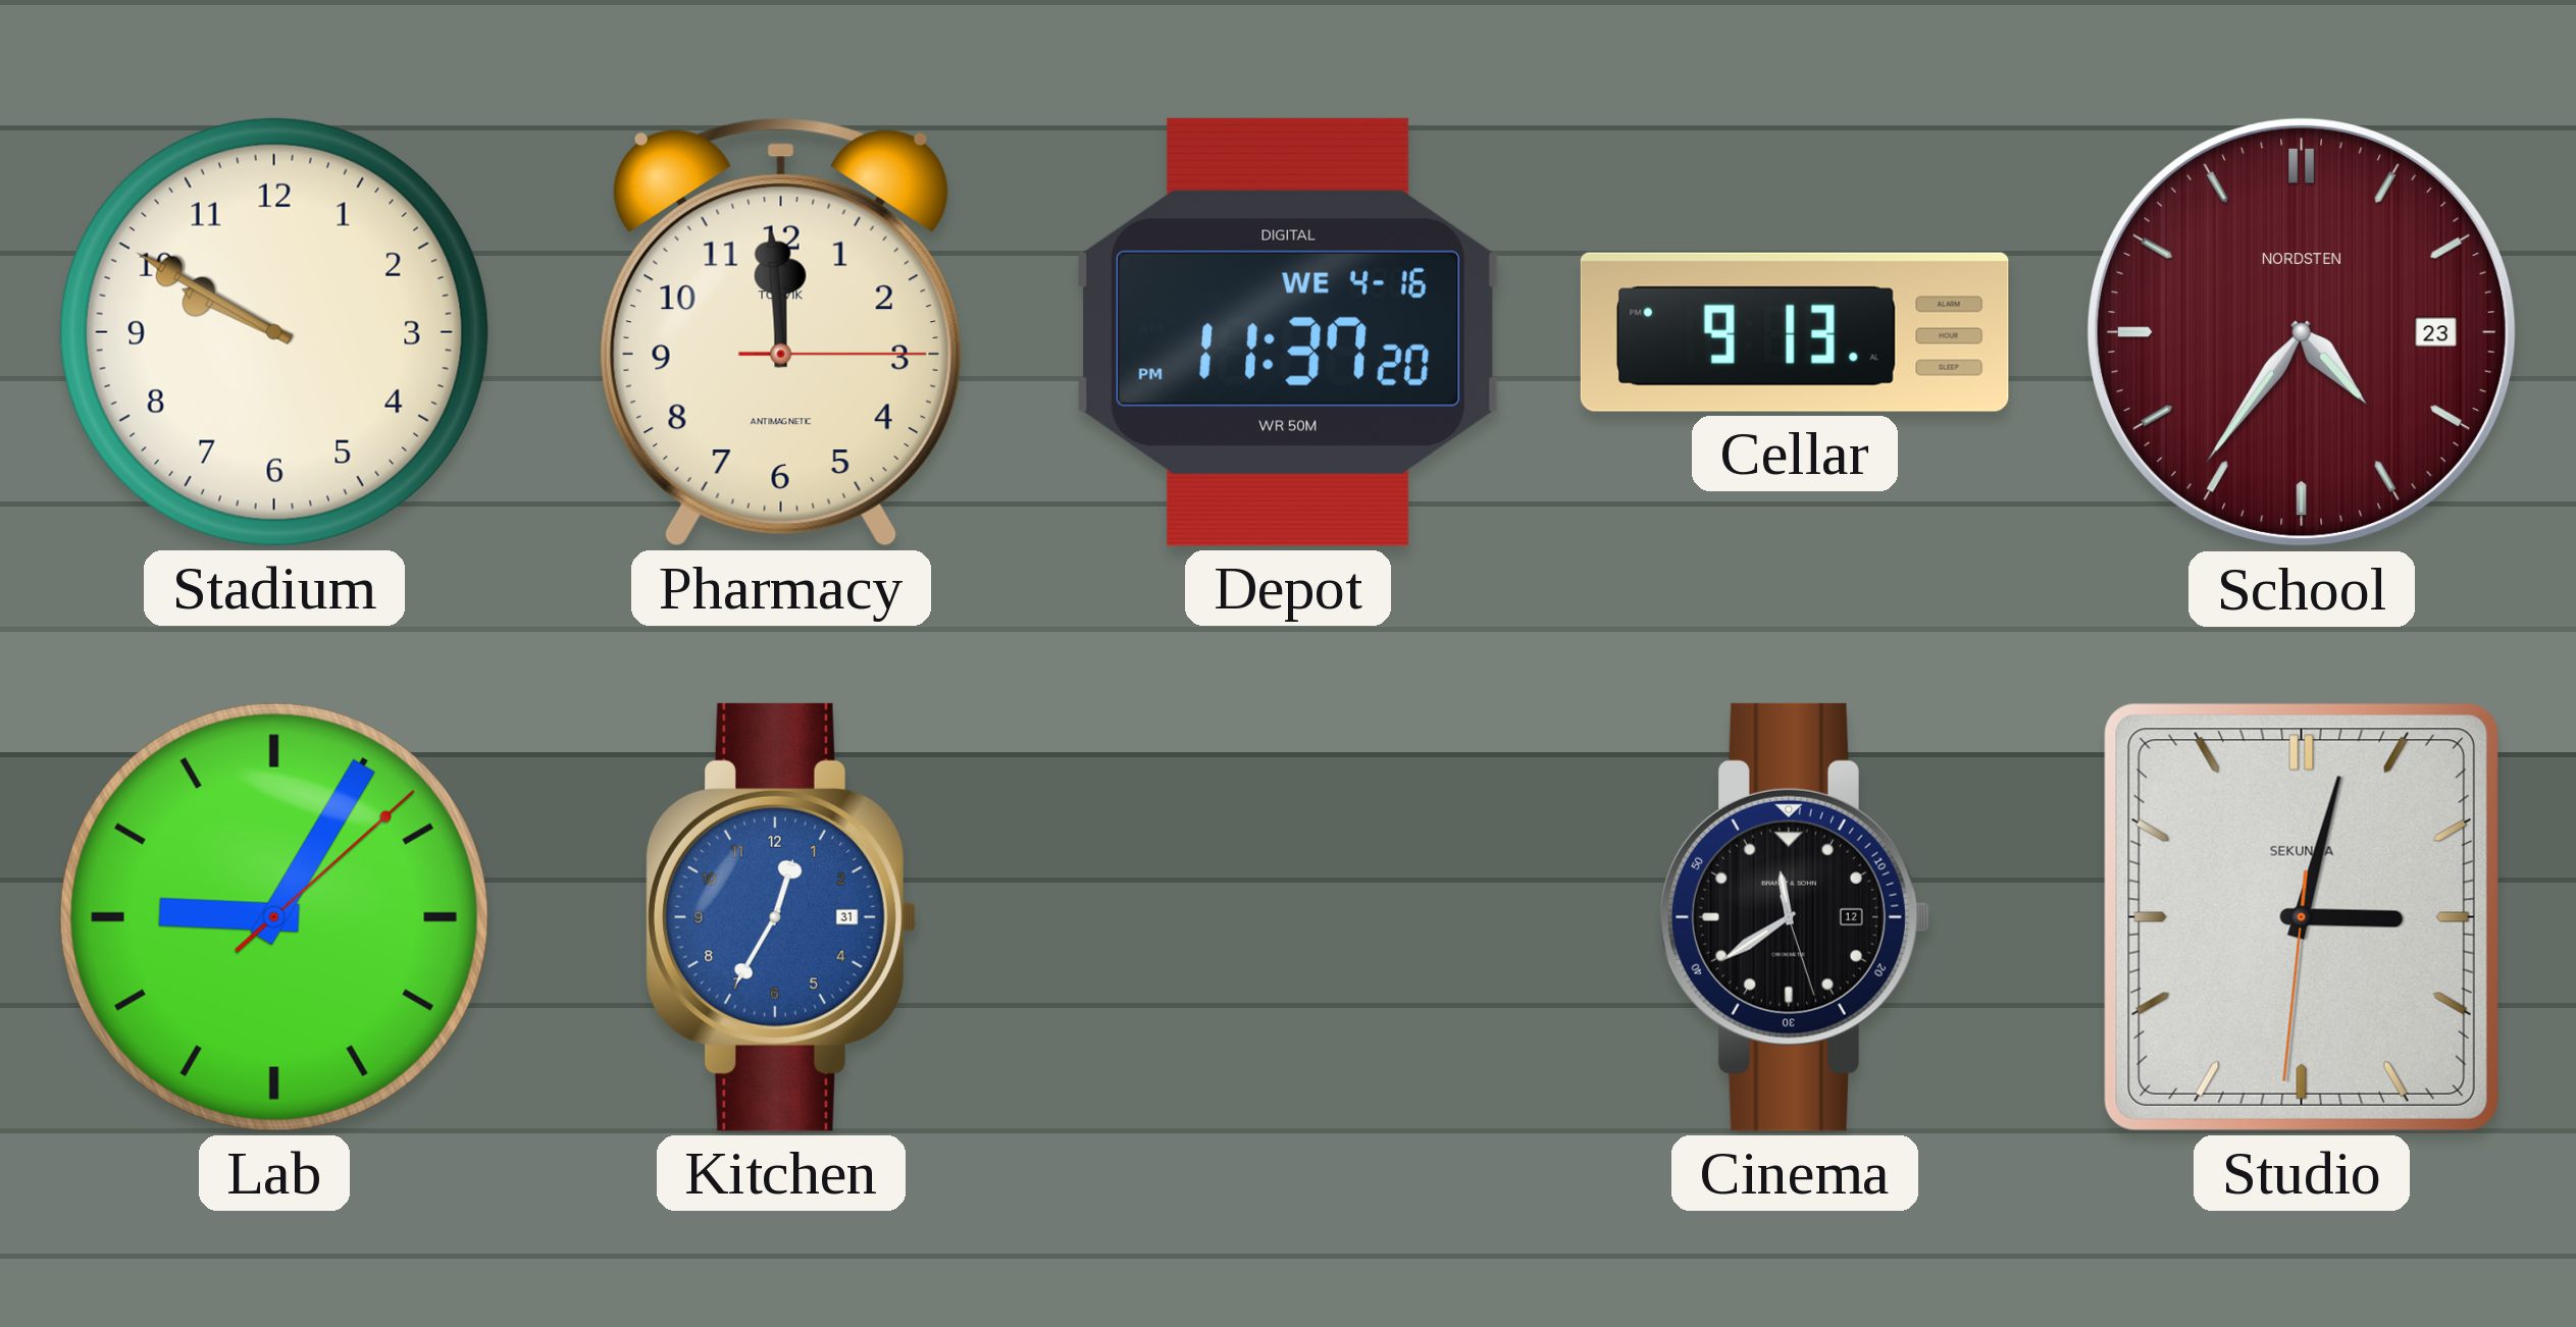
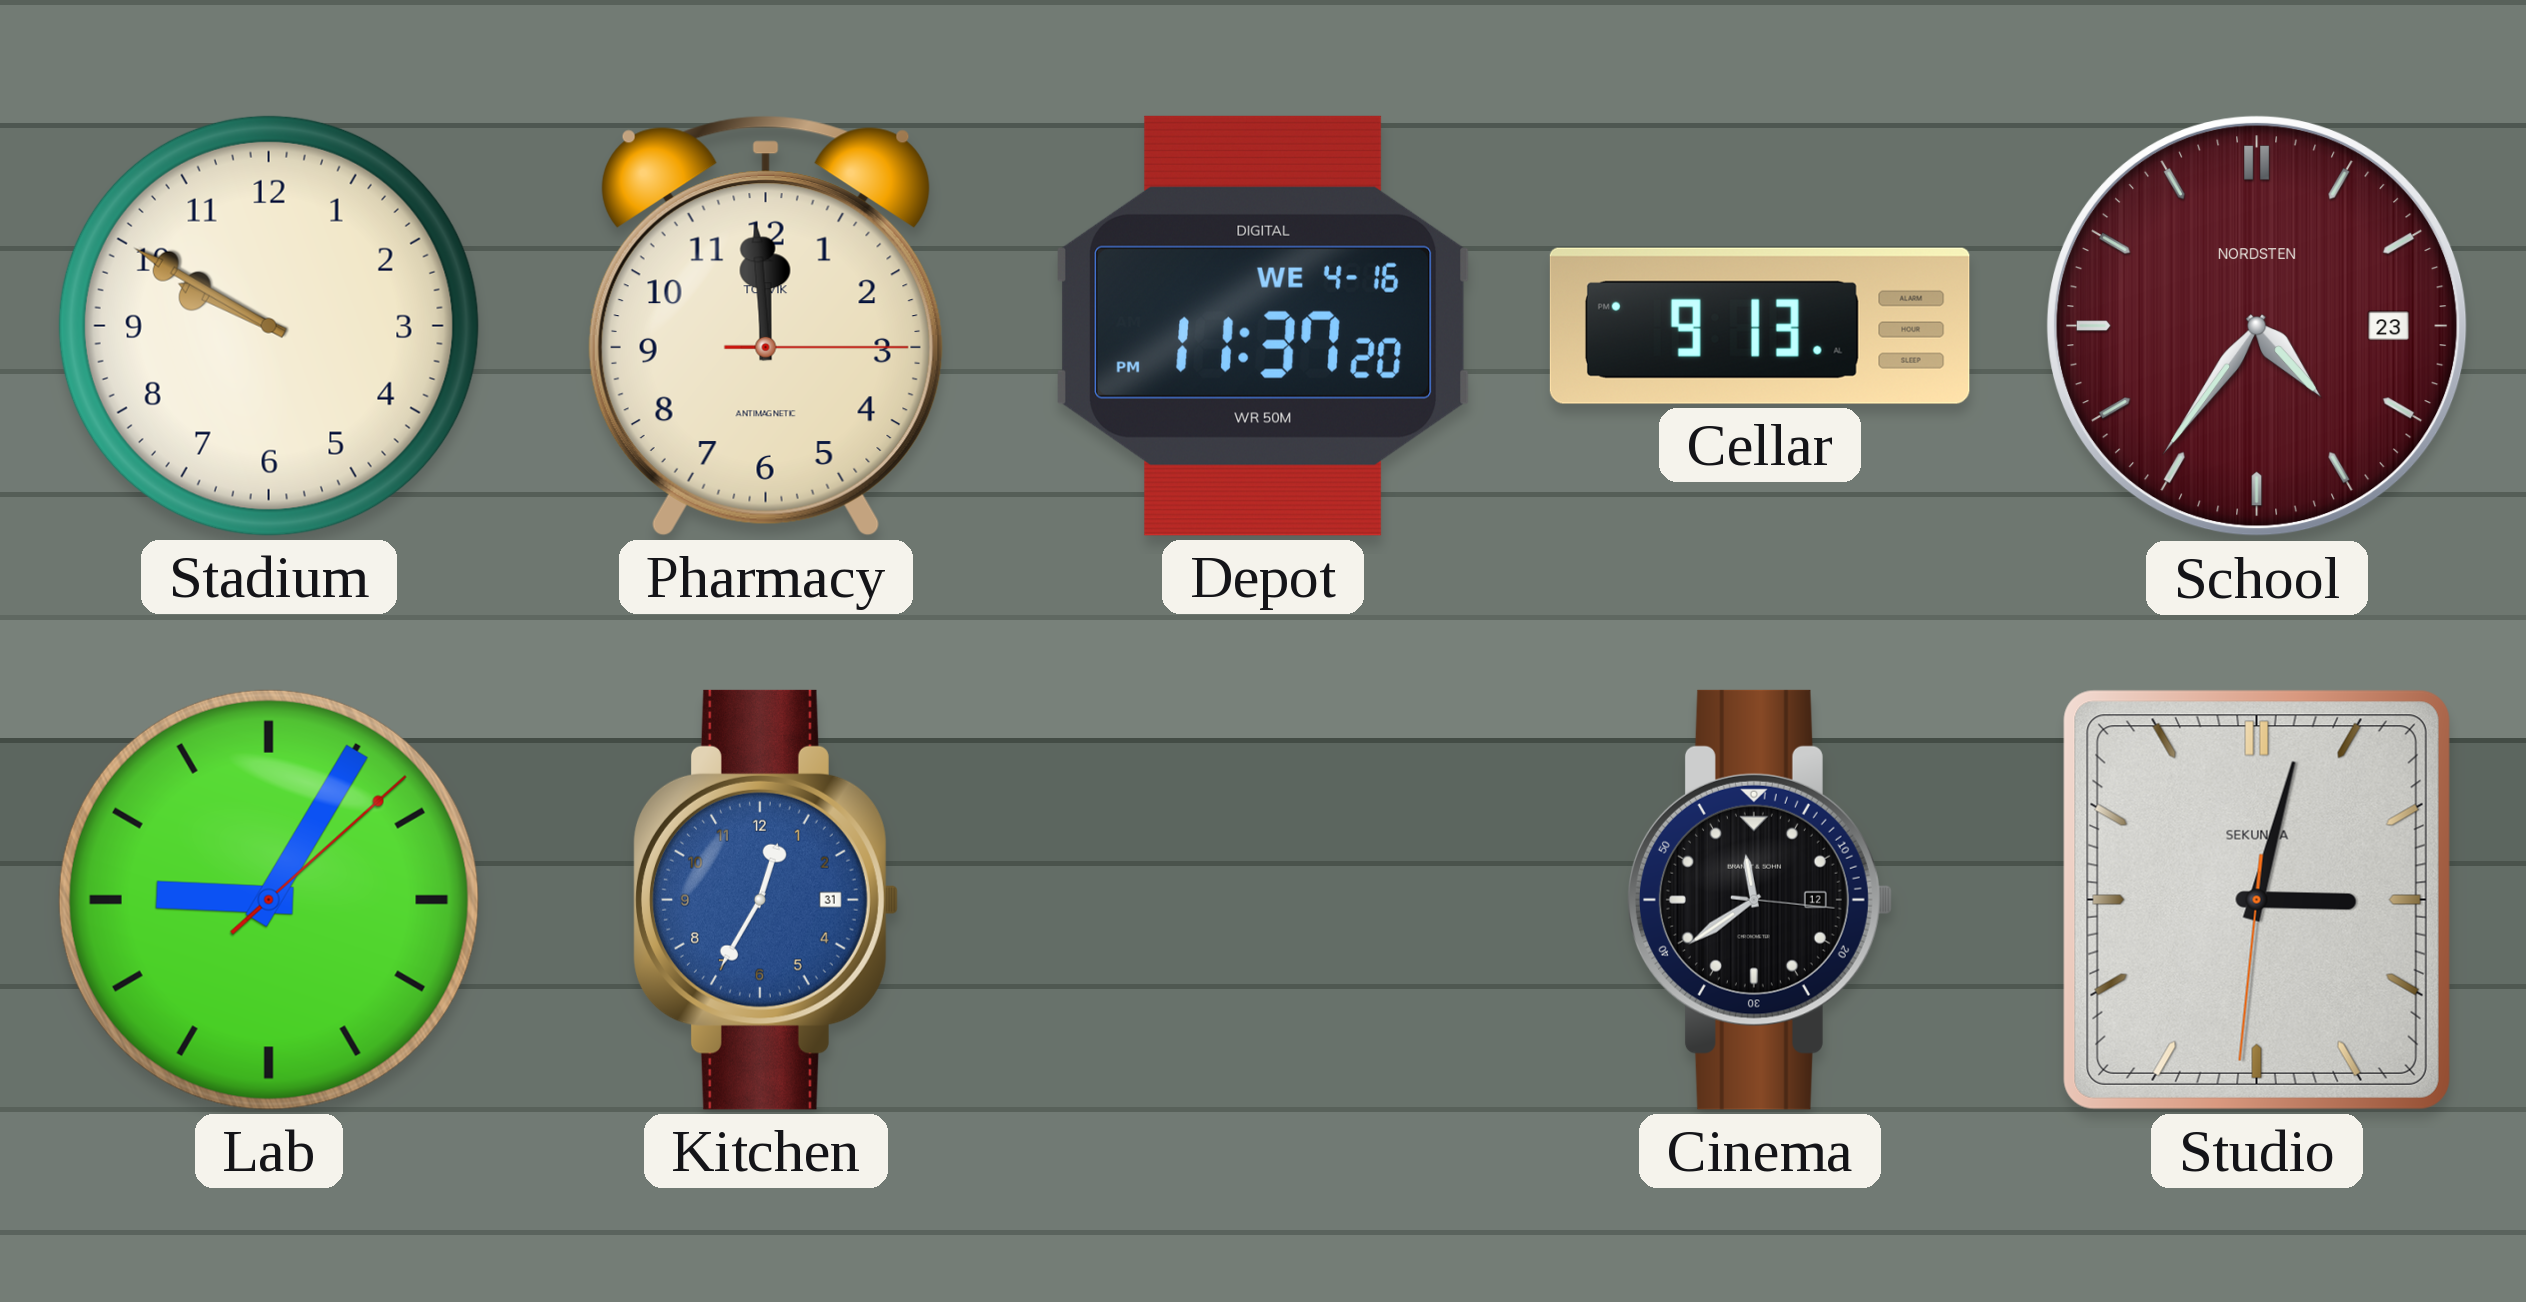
Cinema: 11:39:27 -> 11:39:16
